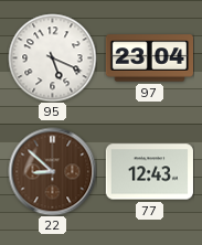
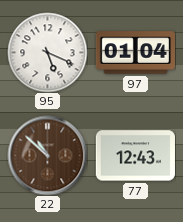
97: 23:04 -> 01:04
22: 8:52 -> 10:52
